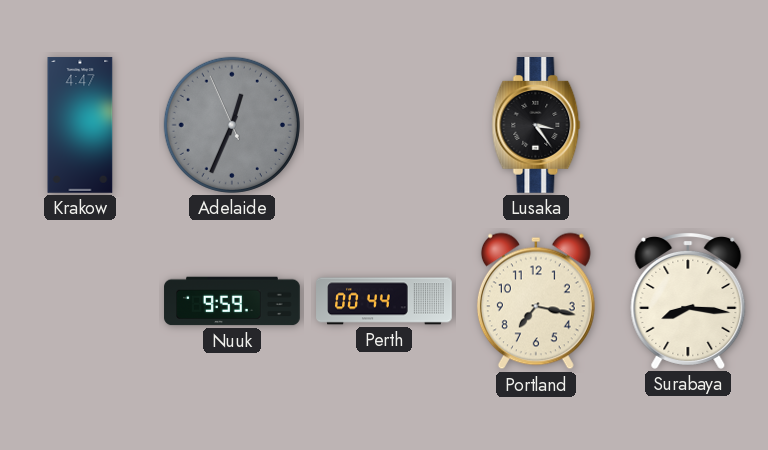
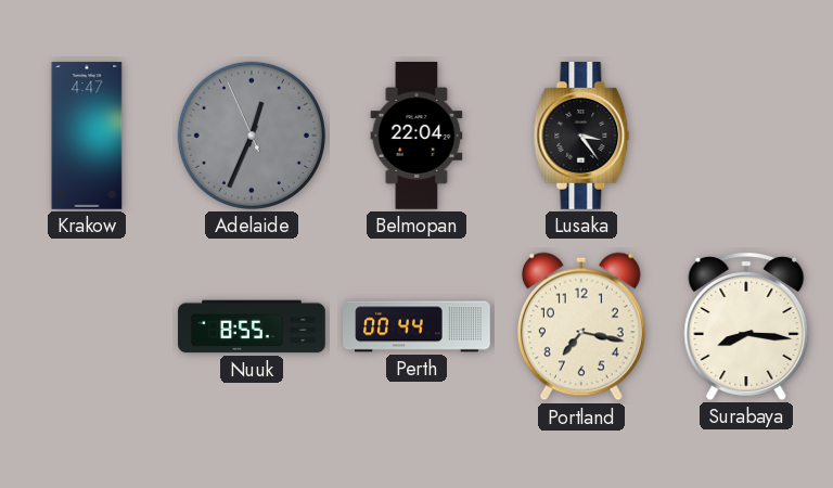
Belmopan: none -> 22:04
Nuuk: 9:59 -> 8:55
